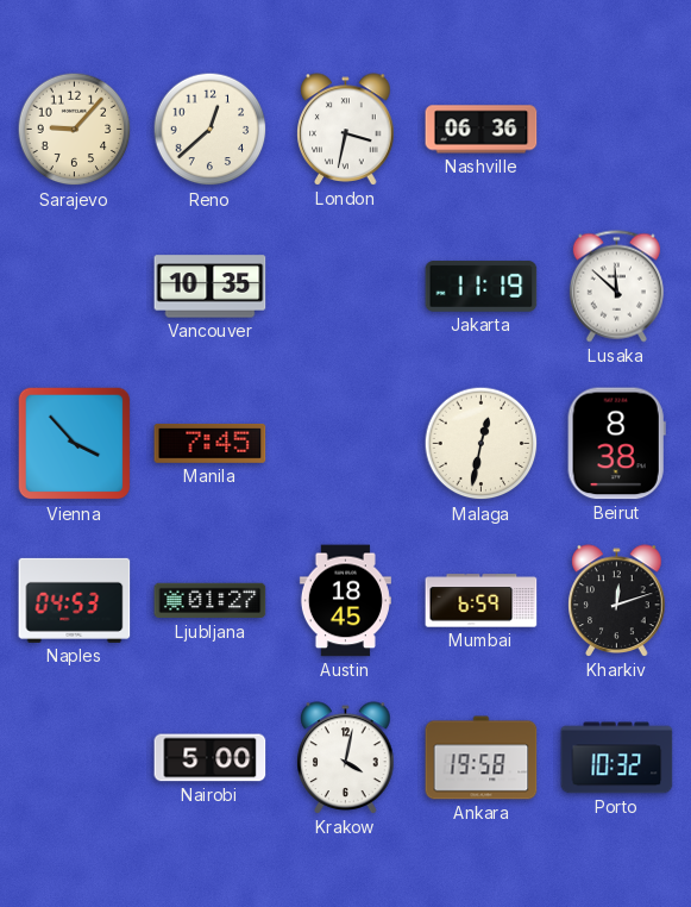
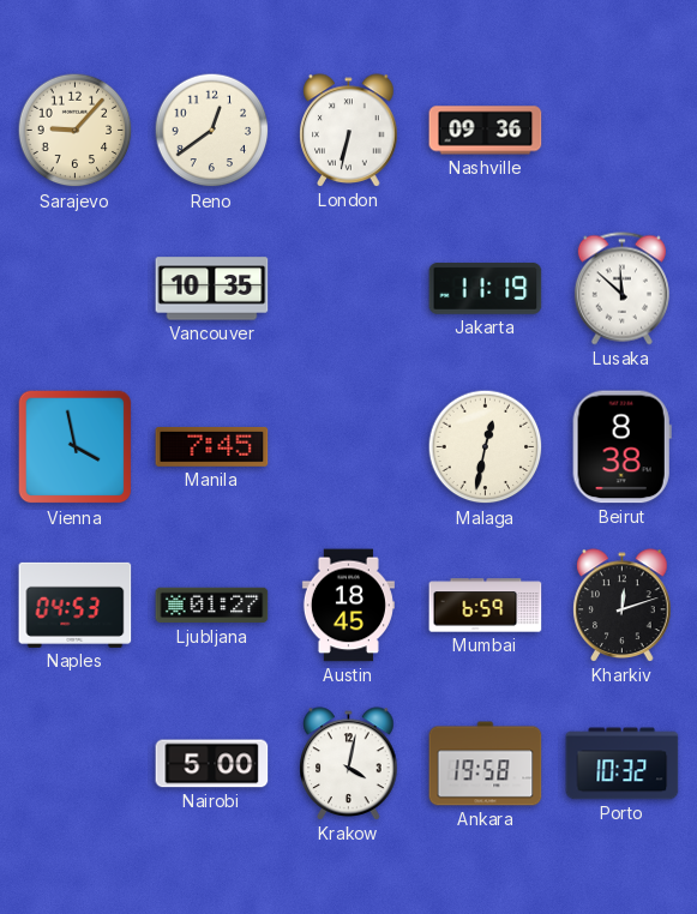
Reno: 12:38 -> 12:39
London: 3:32 -> 6:32
Nashville: 06:36 -> 09:36
Vienna: 3:53 -> 3:58
